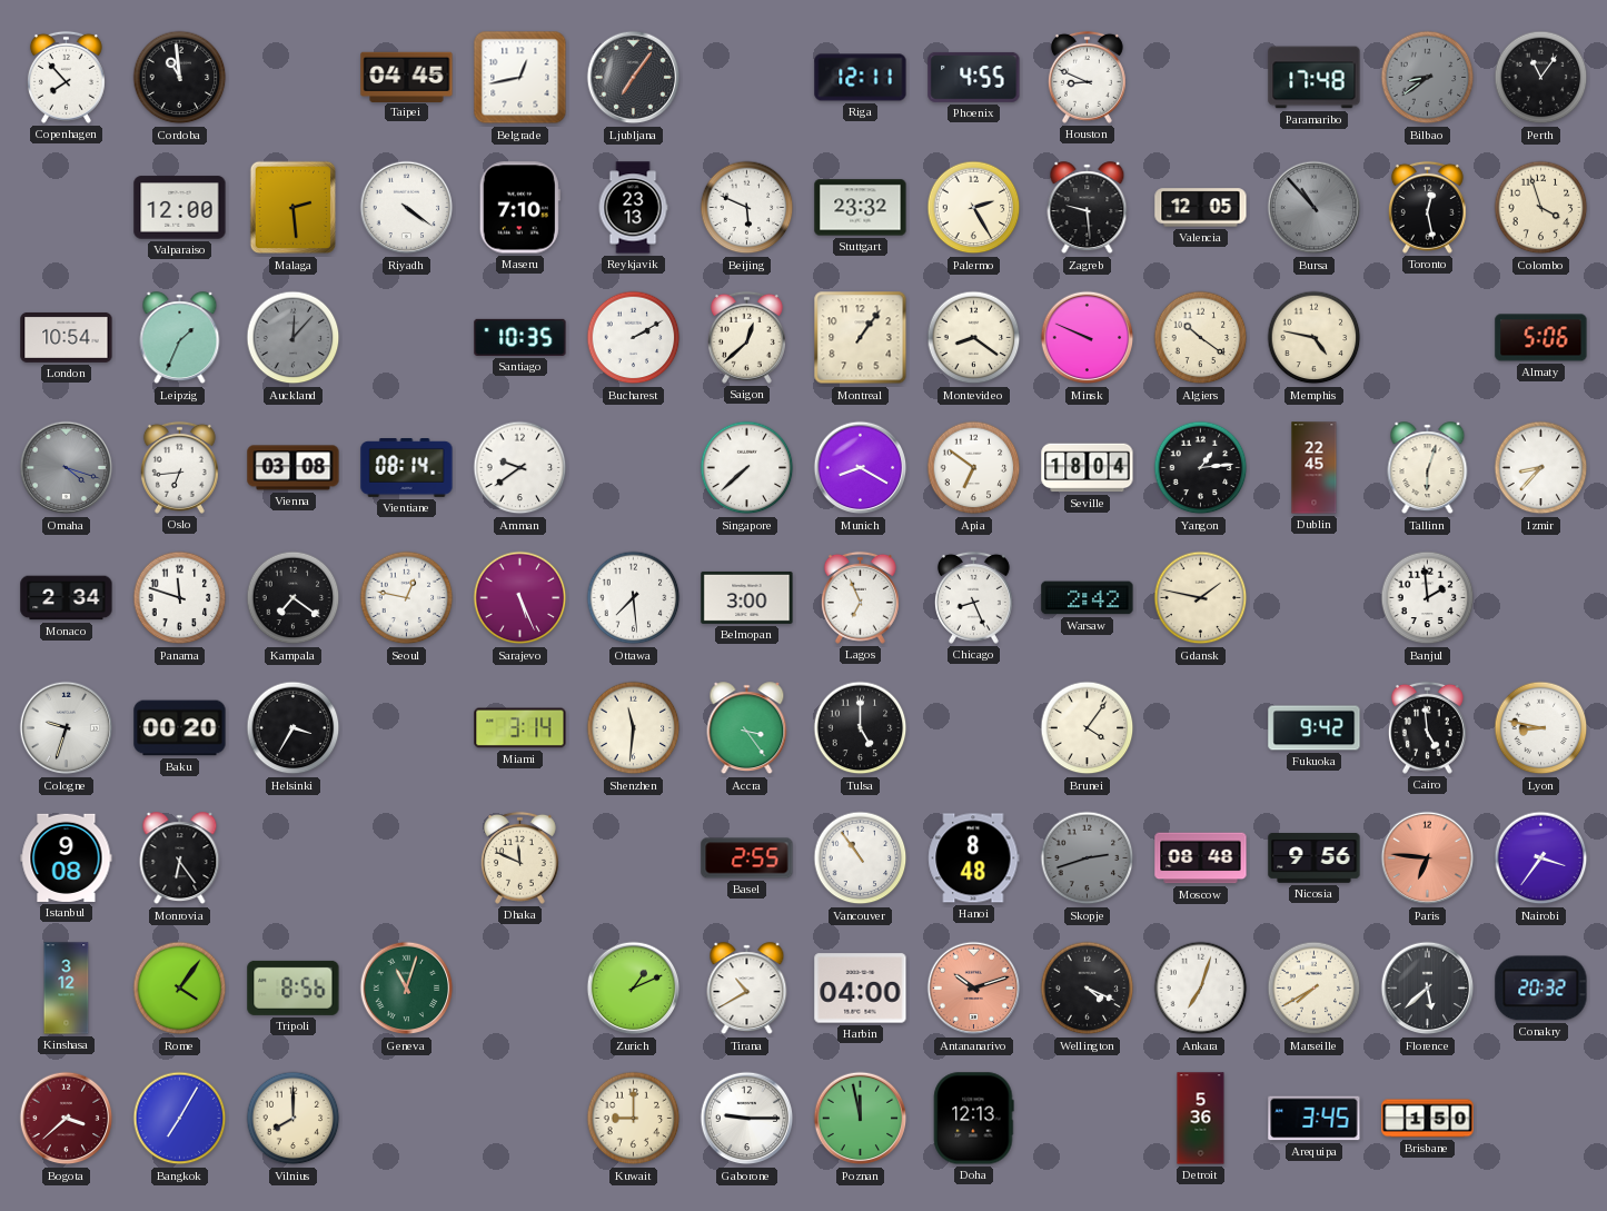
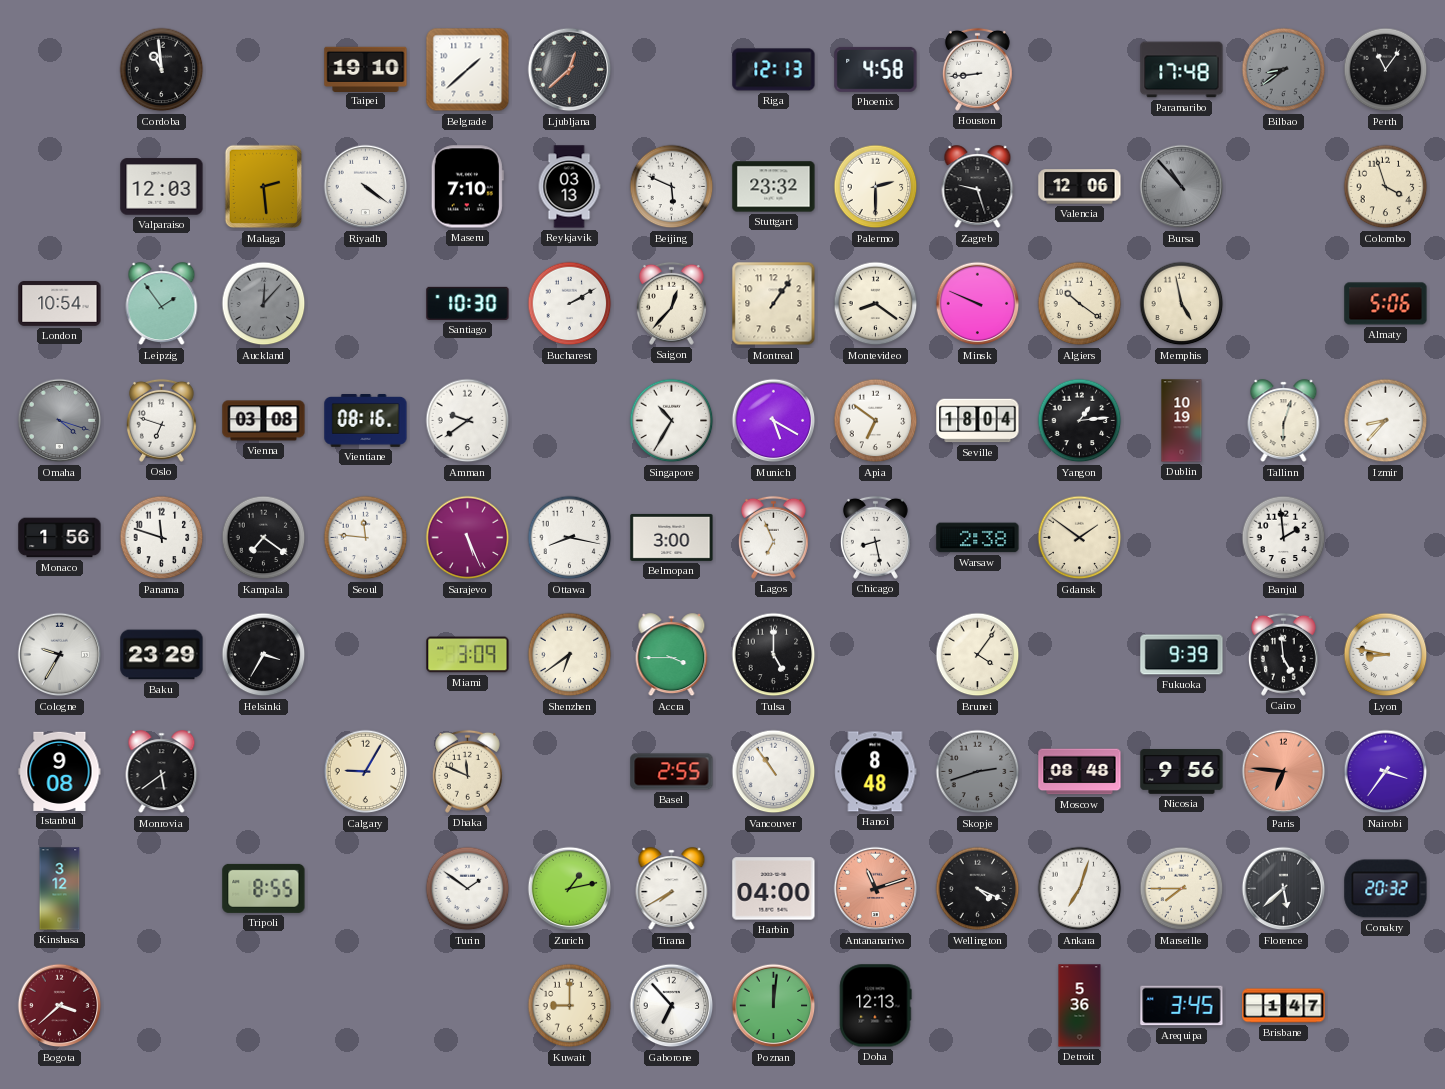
Copenhagen: 7:53 -> none
Taipei: 04:45 -> 19:10
Belgrade: 12:43 -> 1:38
Ljubljana: 7:06 -> 12:38
Riga: 12:11 -> 12:13
Phoenix: 4:55 -> 4:58
Houston: 8:49 -> 8:44
Valparaiso: 12:00 -> 12:03
Reykjavik: 23:13 -> 03:13
Palermo: 2:25 -> 2:30
Zagreb: 9:29 -> 9:27
Valencia: 12:05 -> 12:06
Toronto: 12:28 -> none
Leipzig: 1:34 -> 1:54
Santiago: 10:35 -> 10:30
Saigon: 12:38 -> 12:37
Memphis: 4:47 -> 4:58
Oslo: 6:44 -> 6:48
Vientiane: 08:14 -> 08:16
Singapore: 7:38 -> 10:35
Munich: 8:20 -> 5:20
Dublin: 22:45 -> 10:19
Monaco: 2:34 -> 1:56
Seoul: 12:47 -> 11:46
Ottawa: 7:29 -> 8:17
Chicago: 8:26 -> 8:28
Warsaw: 2:42 -> 2:38
Gdansk: 1:47 -> 1:51
Cologne: 9:33 -> 9:35
Baku: 00:20 -> 23:29
Miami: 3:14 -> 3:09
Shenzhen: 11:31 -> 6:39
Accra: 3:24 -> 3:45
Fukuoka: 9:42 -> 9:39
Monrovia: 6:24 -> 5:39
Calgary: none -> 9:05
Rome: 4:06 -> none
Tripoli: 8:56 -> 8:55
Geneva: 11:03 -> none
Turin: none -> 1:51
Zurich: 1:11 -> 1:13
Tirana: 10:40 -> 7:40
Antananarivo: 10:12 -> 11:12
Marseille: 7:40 -> 7:45
Bangkok: 7:05 -> none
Vilnius: 8:00 -> none
Gaborone: 9:15 -> 6:53
Poznan: 11:58 -> 12:01
Brisbane: 1:50 -> 1:47
